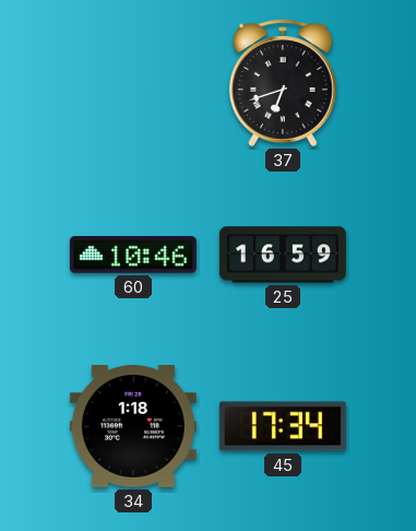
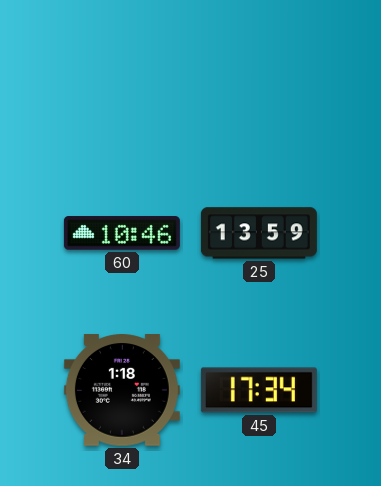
37: 6:42 -> none
25: 16:59 -> 13:59
